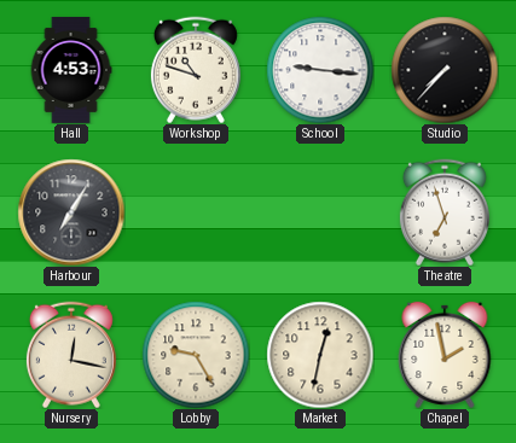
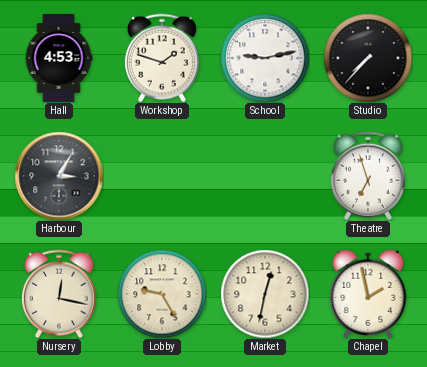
Workshop: 10:48 -> 1:48
School: 9:16 -> 9:13
Harbour: 7:05 -> 3:05
